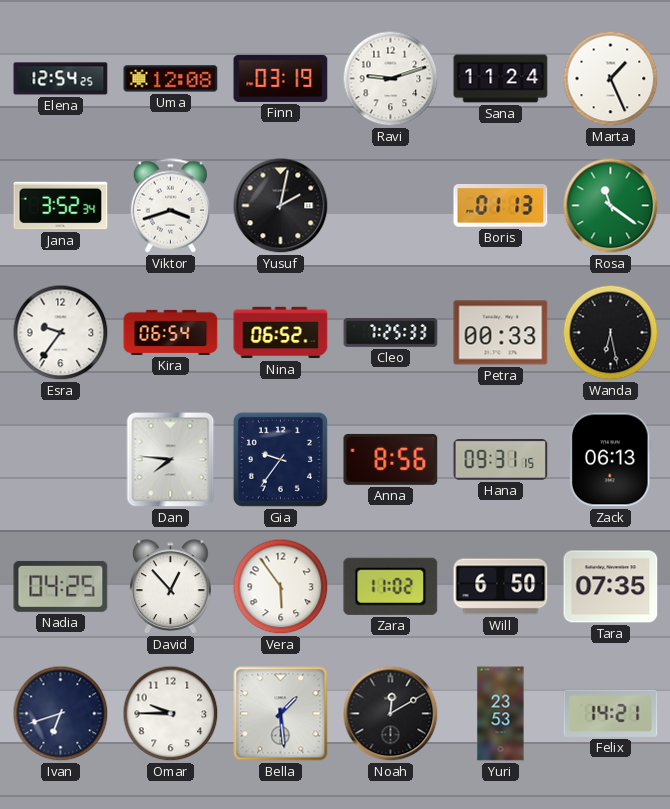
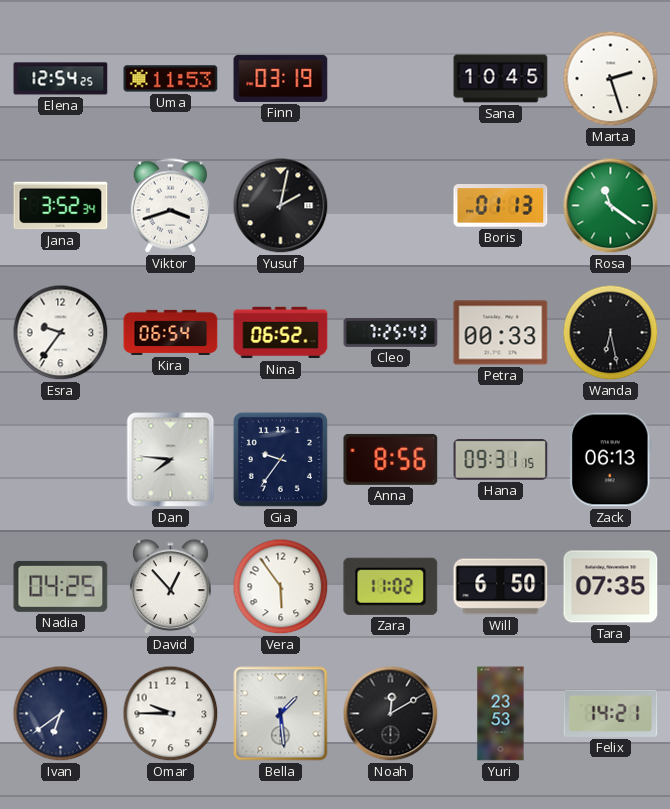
Uma: 12:08 -> 11:53
Ravi: 9:12 -> none
Sana: 11:24 -> 10:45
Marta: 1:26 -> 2:27
Cleo: 7:25:33 -> 7:25:43
Ivan: 6:42 -> 6:39
